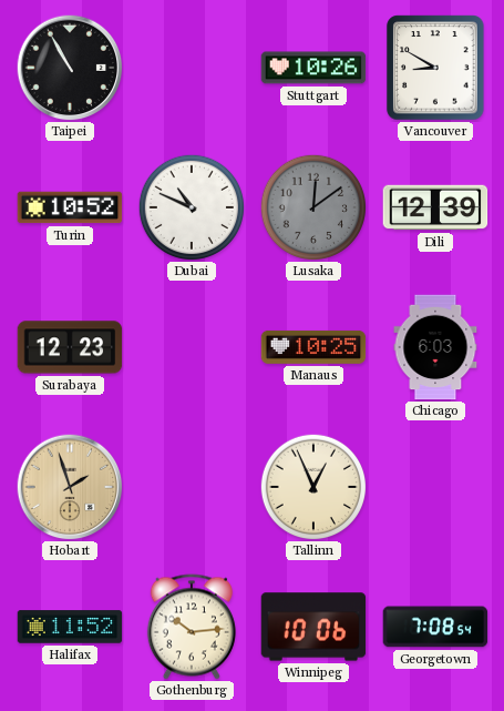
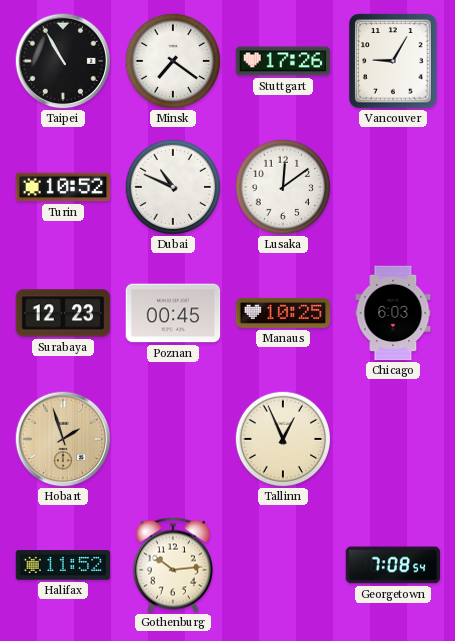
Minsk: none -> 7:21
Stuttgart: 10:26 -> 17:26
Vancouver: 8:50 -> 9:05
Lusaka dial: grey -> white
Dili: 12:39 -> none
Poznan: none -> 00:45
Winnipeg: 10:06 -> none
